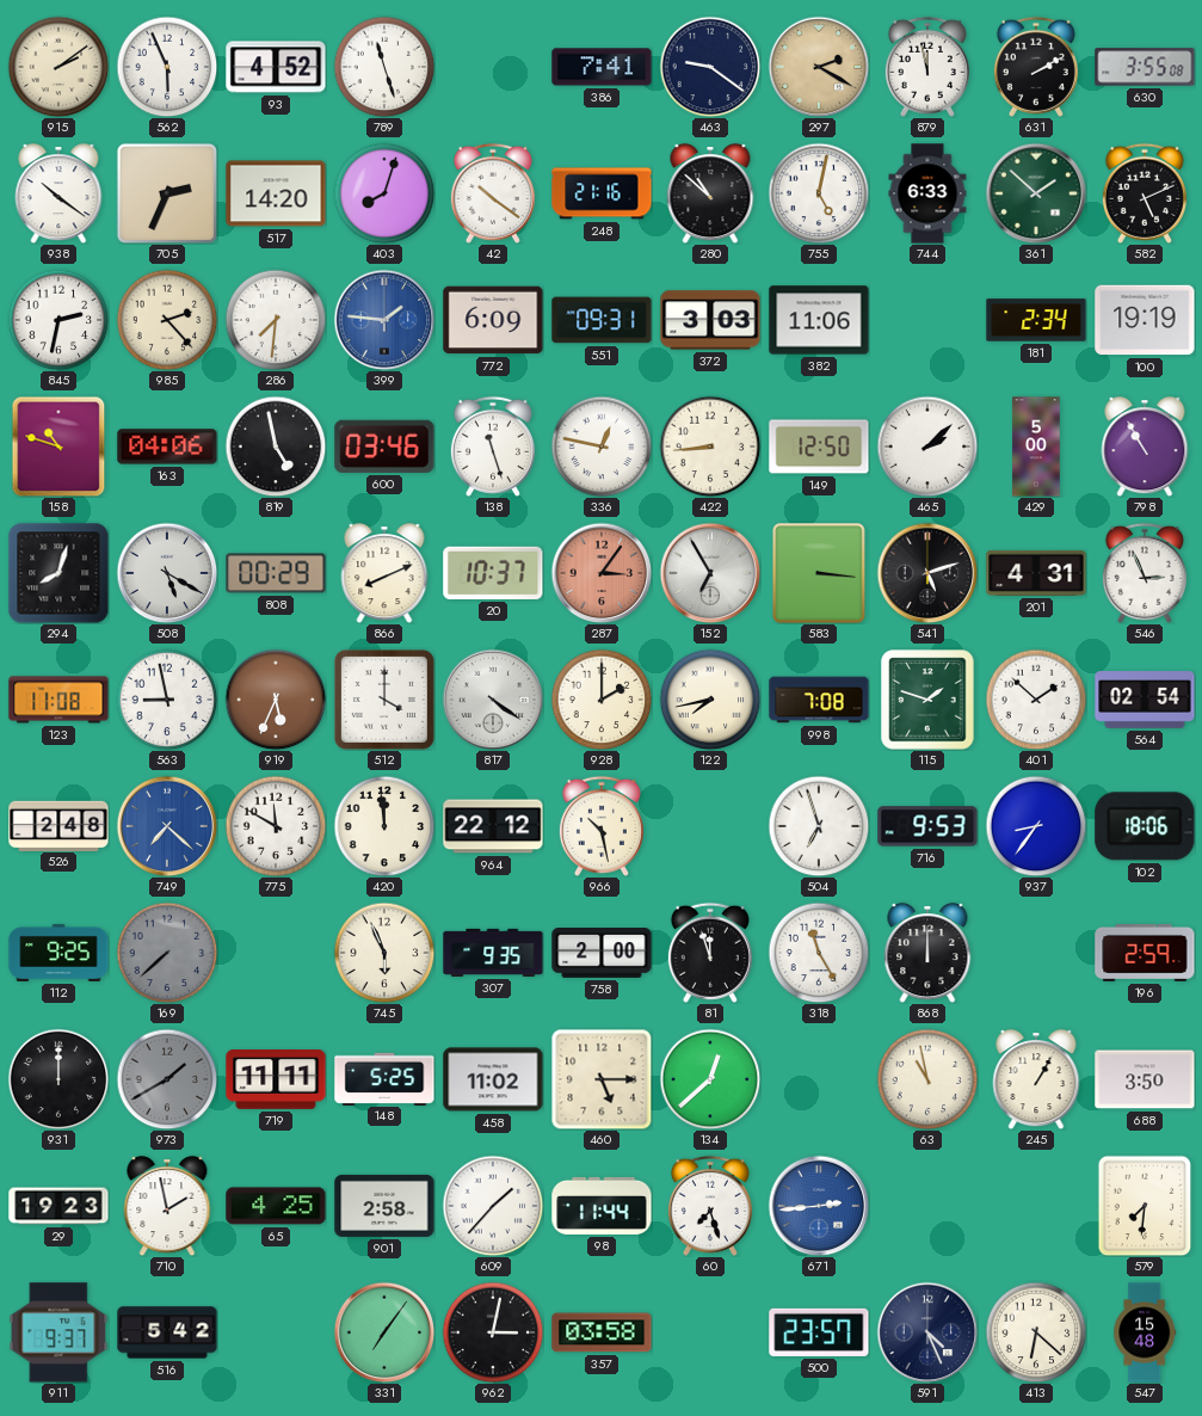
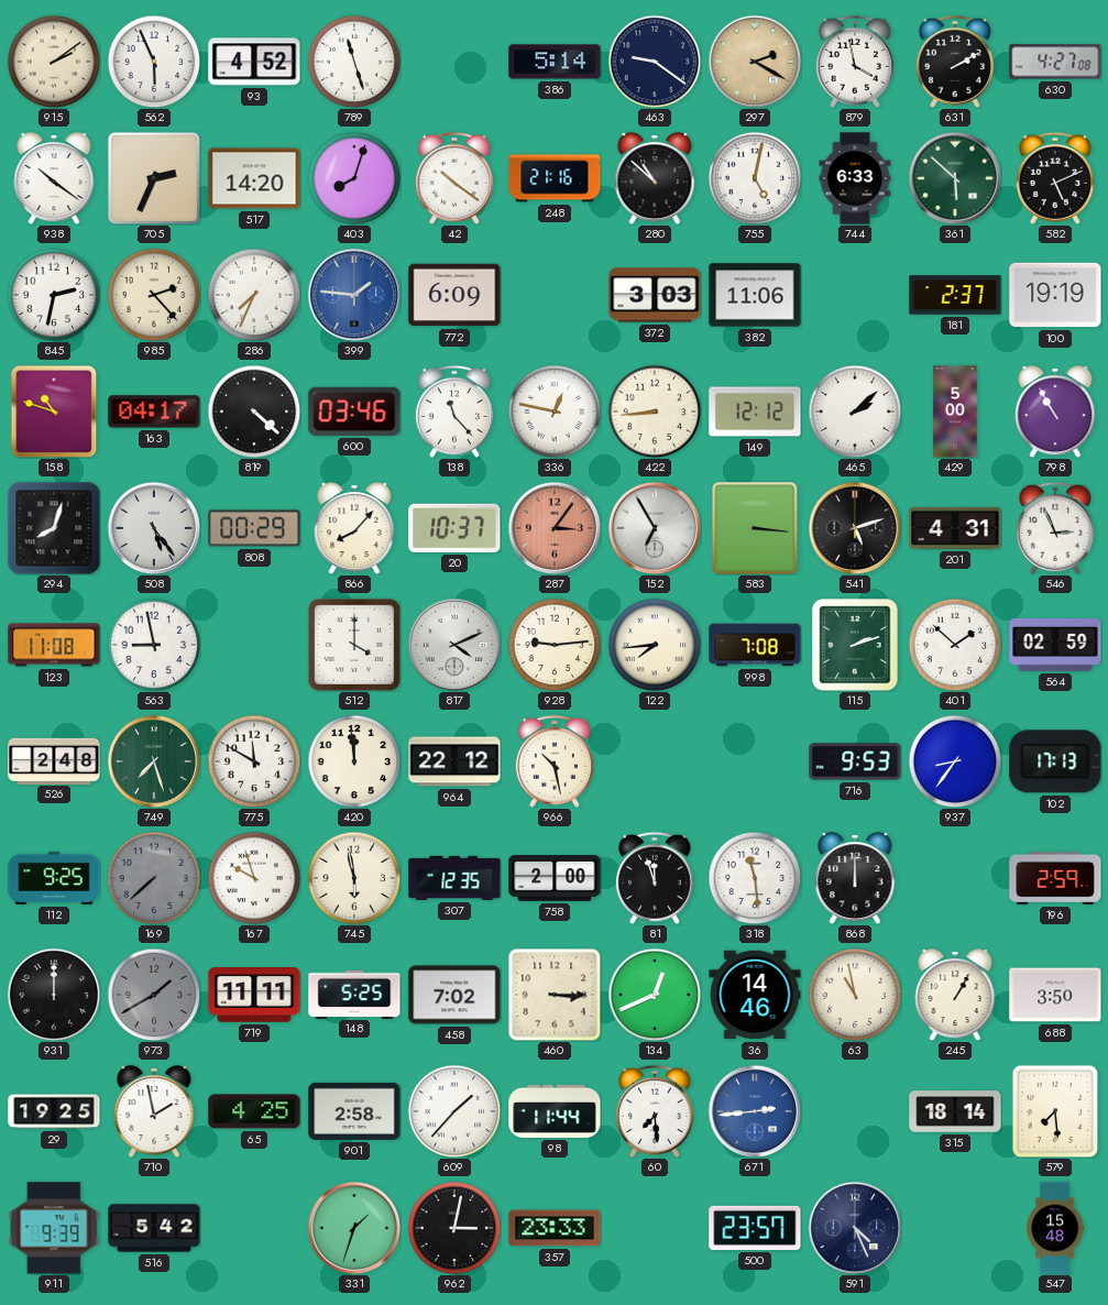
386: 7:41 -> 5:14
879: 11:58 -> 3:58
630: 3:55 -> 4:27
361: 1:52 -> 5:52
286: 7:31 -> 7:34
551: 09:31 -> none
181: 2:34 -> 2:37
163: 04:06 -> 04:17
819: 4:58 -> 4:22
138: 11:27 -> 11:23
149: 12:50 -> 12:12
508: 5:20 -> 5:24
866: 8:11 -> 8:07
919: 5:34 -> none
817: 4:21 -> 4:11
928: 2:00 -> 9:14
122: 7:43 -> 7:44
115: 1:48 -> 2:12
564: 02:54 -> 02:59
749: 7:22 -> 7:27
749 dial: blue -> green
504: 6:57 -> none
102: 18:06 -> 17:13
167: none -> 9:57
745: 5:56 -> 5:58
307: 9:35 -> 12:35
318: 11:25 -> 11:29
458: 11:02 -> 7:02
460: 5:15 -> 3:15
134: 12:38 -> 12:41
36: none -> 14:46
29: 19:23 -> 19:25
60: 7:27 -> 7:29
315: none -> 18:14
579: 7:31 -> 7:29
911: 9:37 -> 9:39
331: 7:06 -> 1:33
357: 03:58 -> 23:33
413: 6:22 -> none
